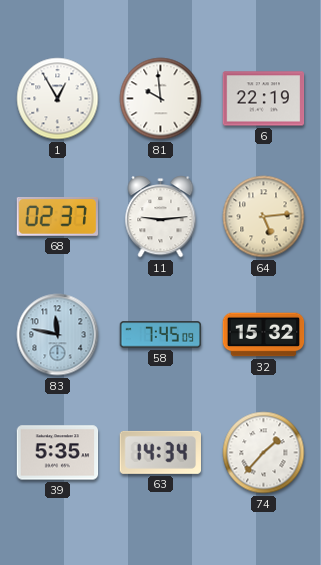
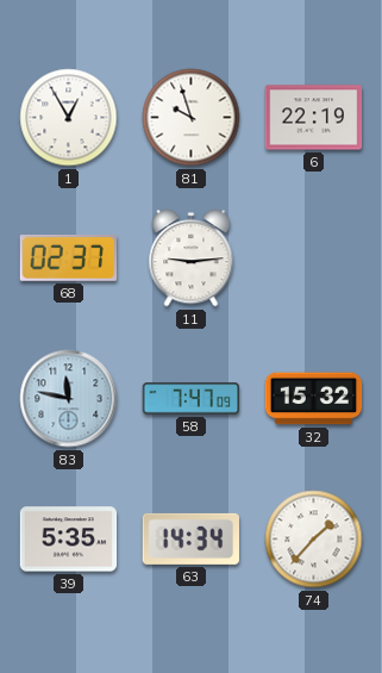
81: 9:59 -> 9:57
64: 5:14 -> none
58: 7:45 -> 7:47
